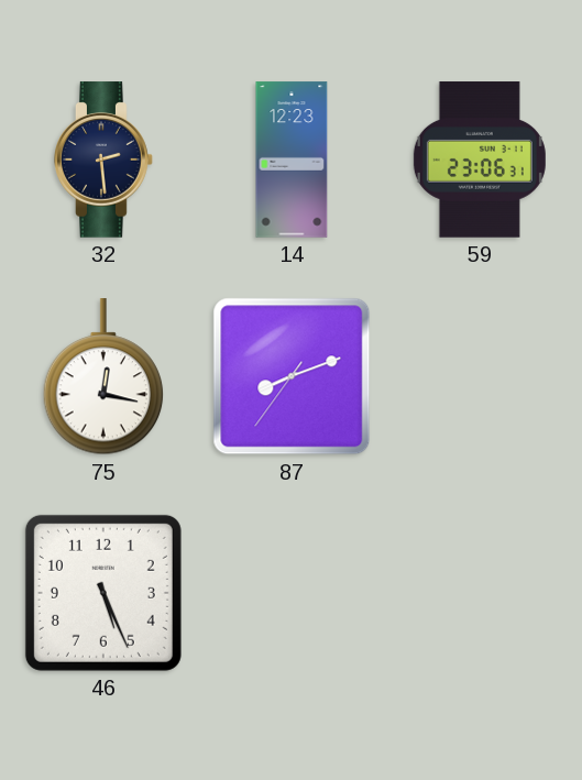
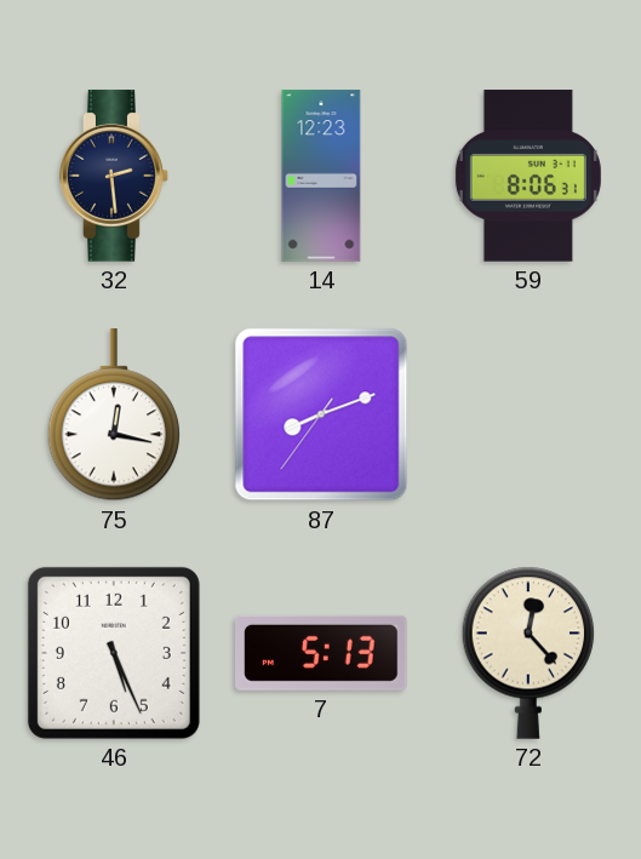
59: 23:06 -> 8:06
7: none -> 5:13
72: none -> 12:23
